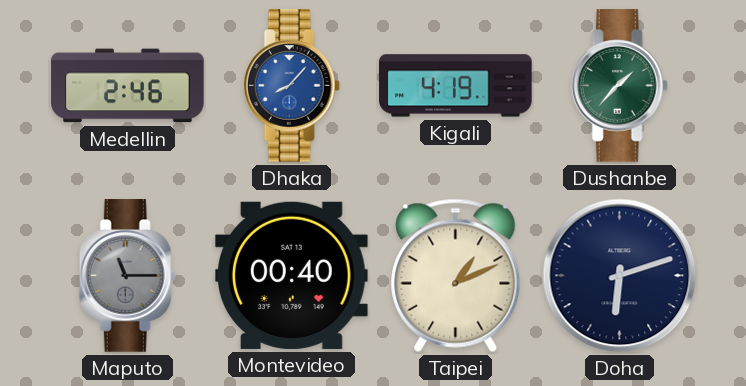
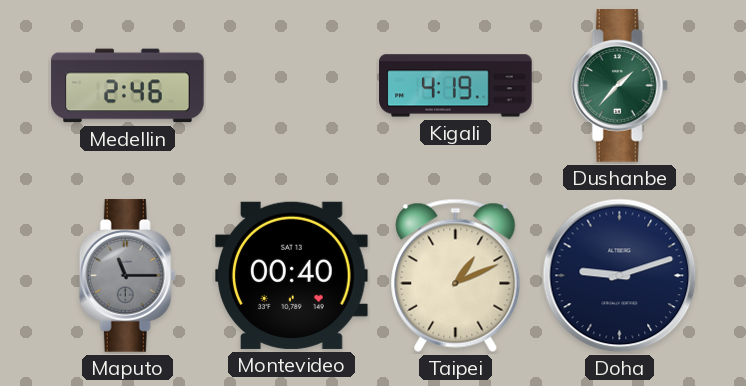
Dhaka: 8:07 -> none
Doha: 6:12 -> 9:12
